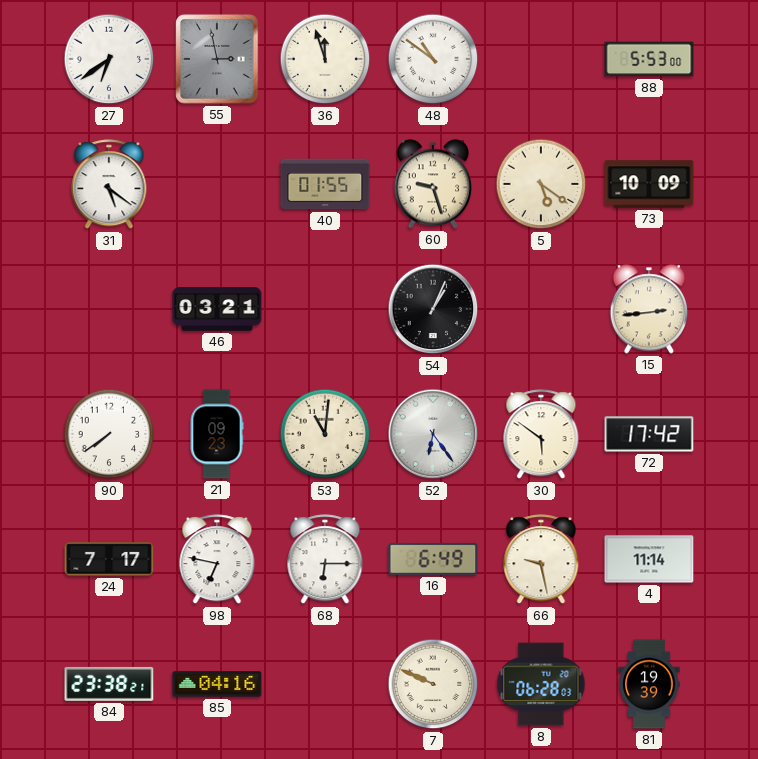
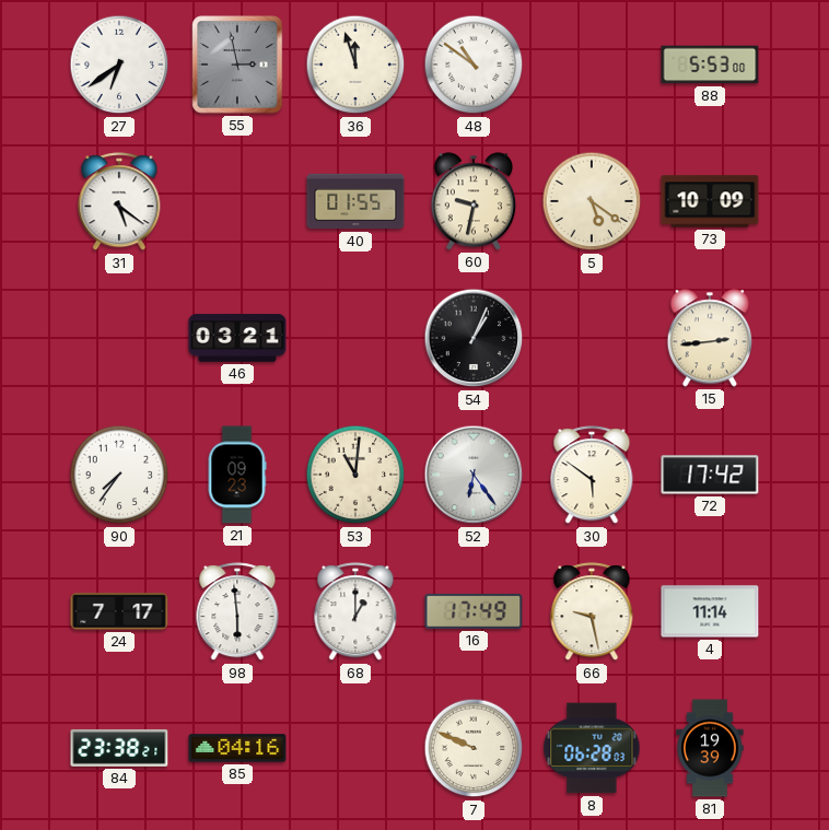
60: 9:27 -> 9:32
90: 7:39 -> 7:36
98: 6:47 -> 5:59
68: 6:15 -> 1:00
16: 6:49 -> 17:49
